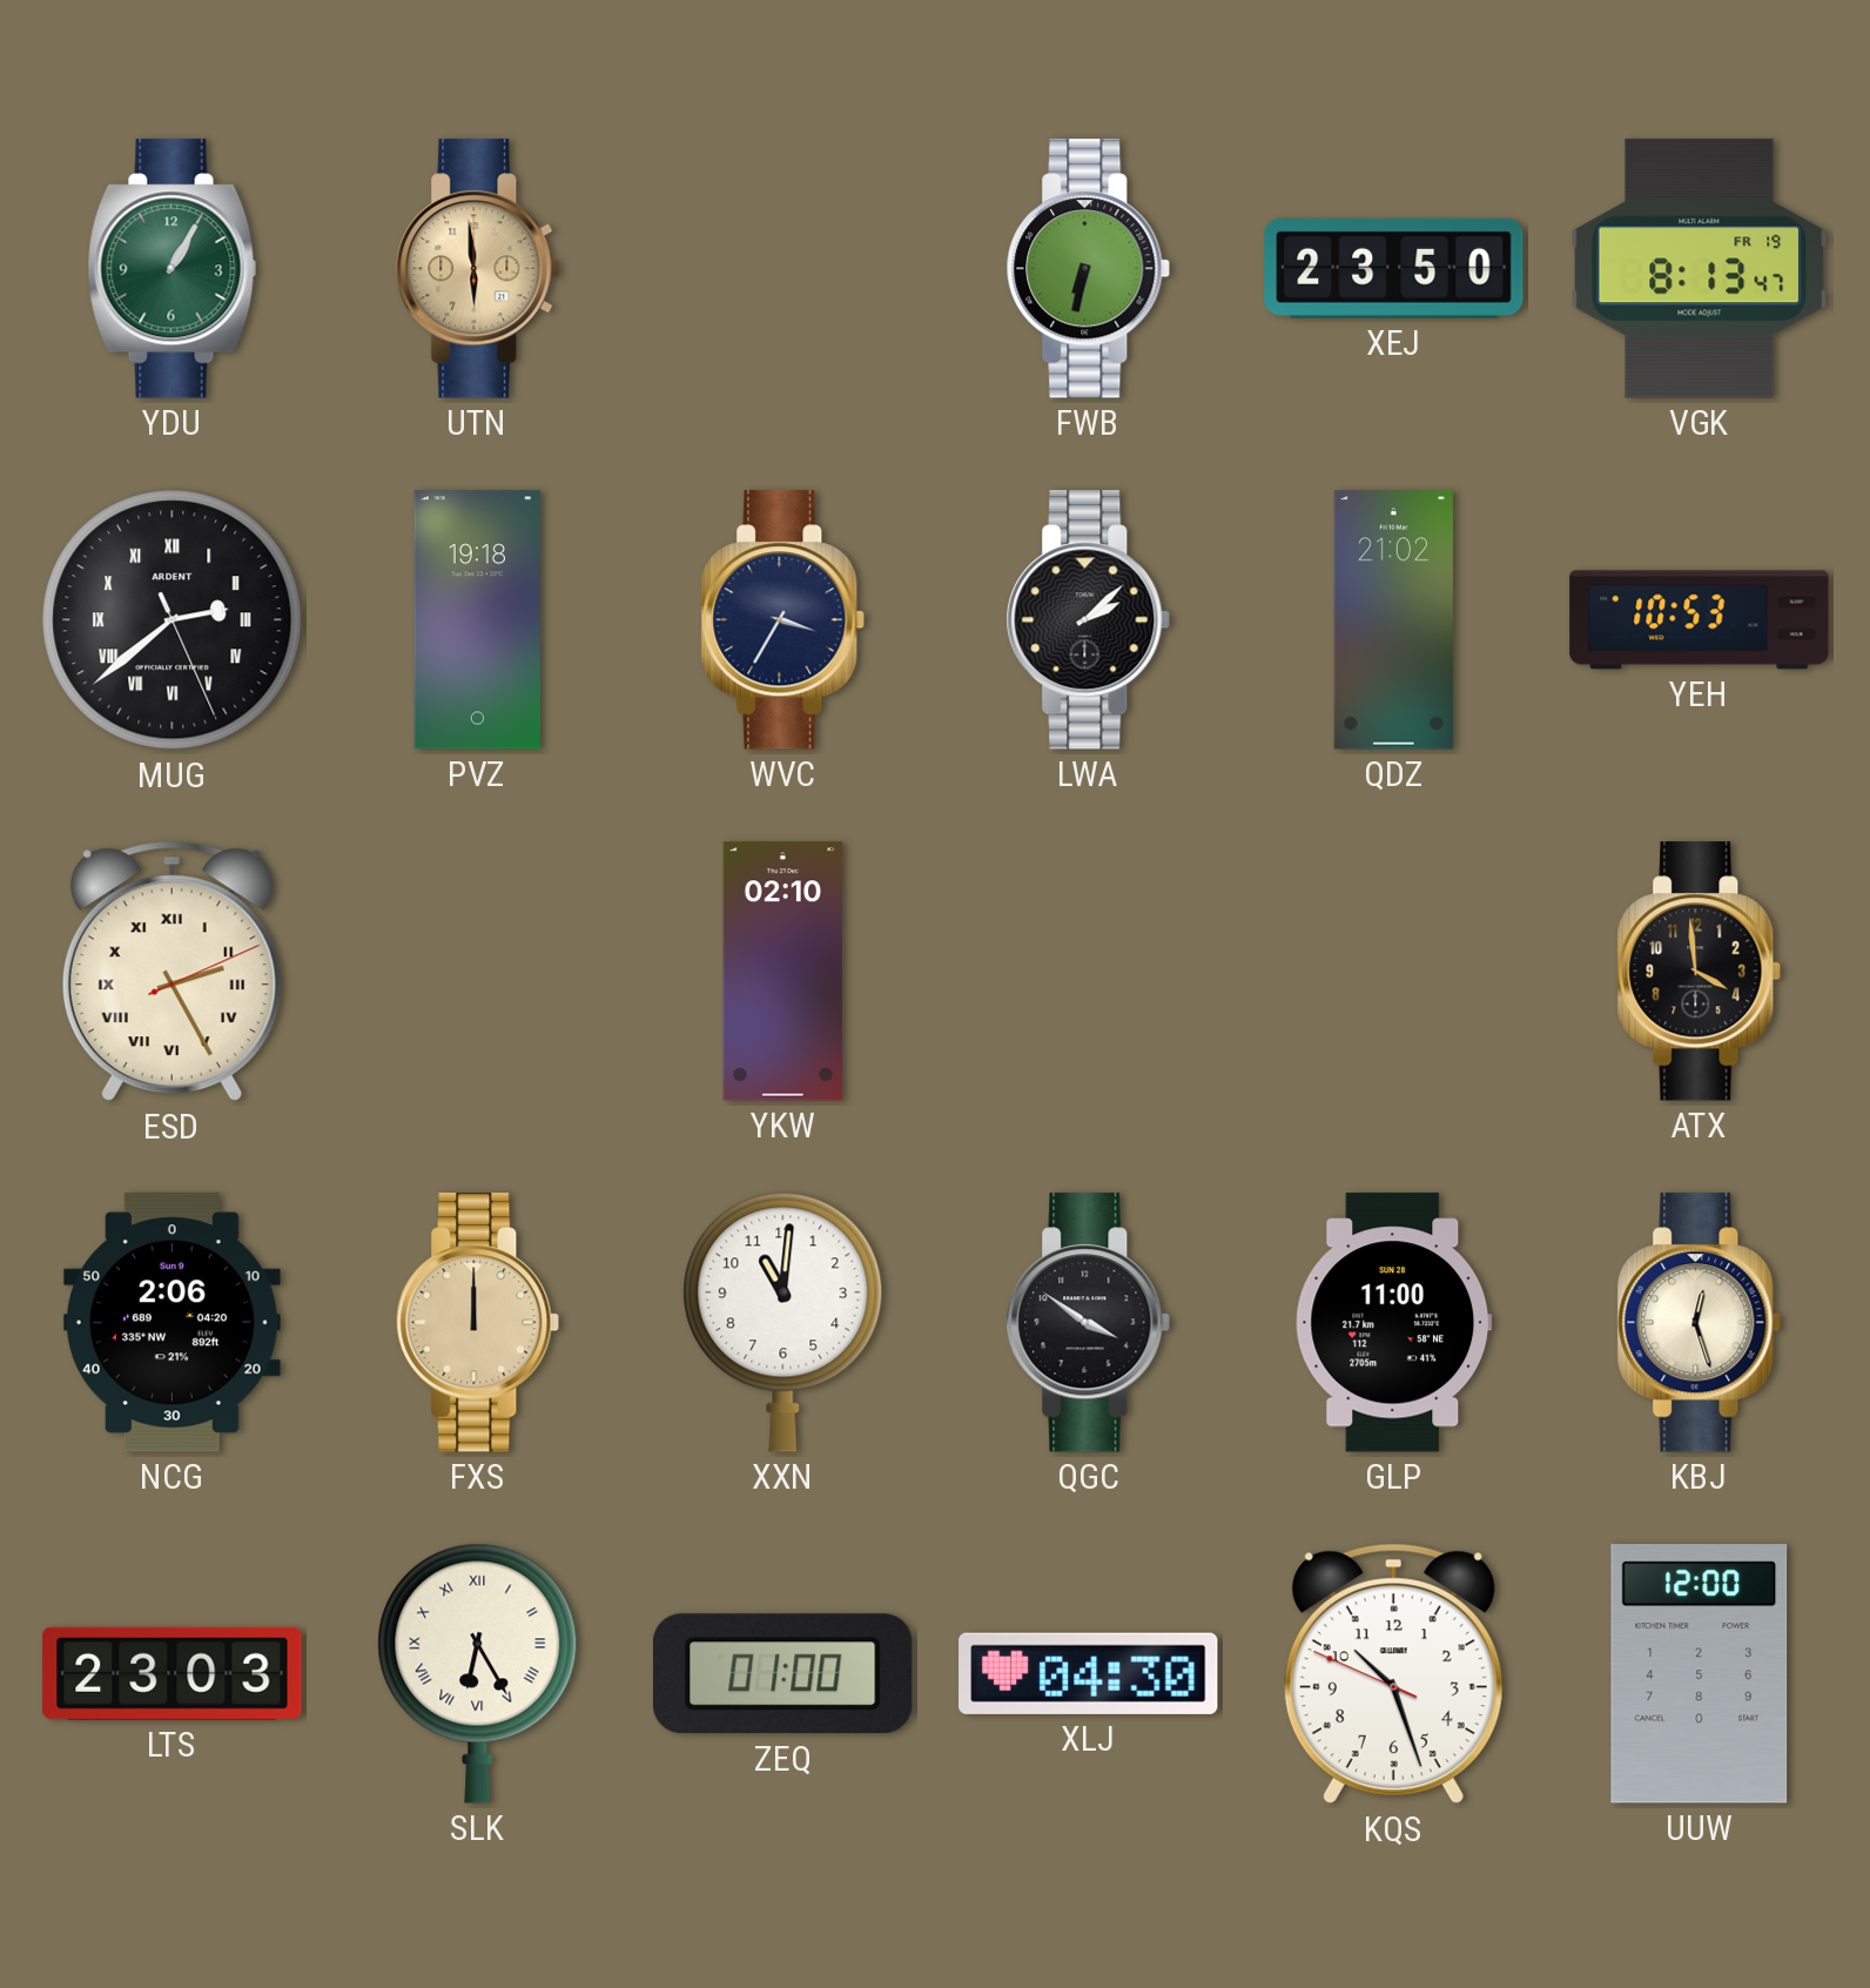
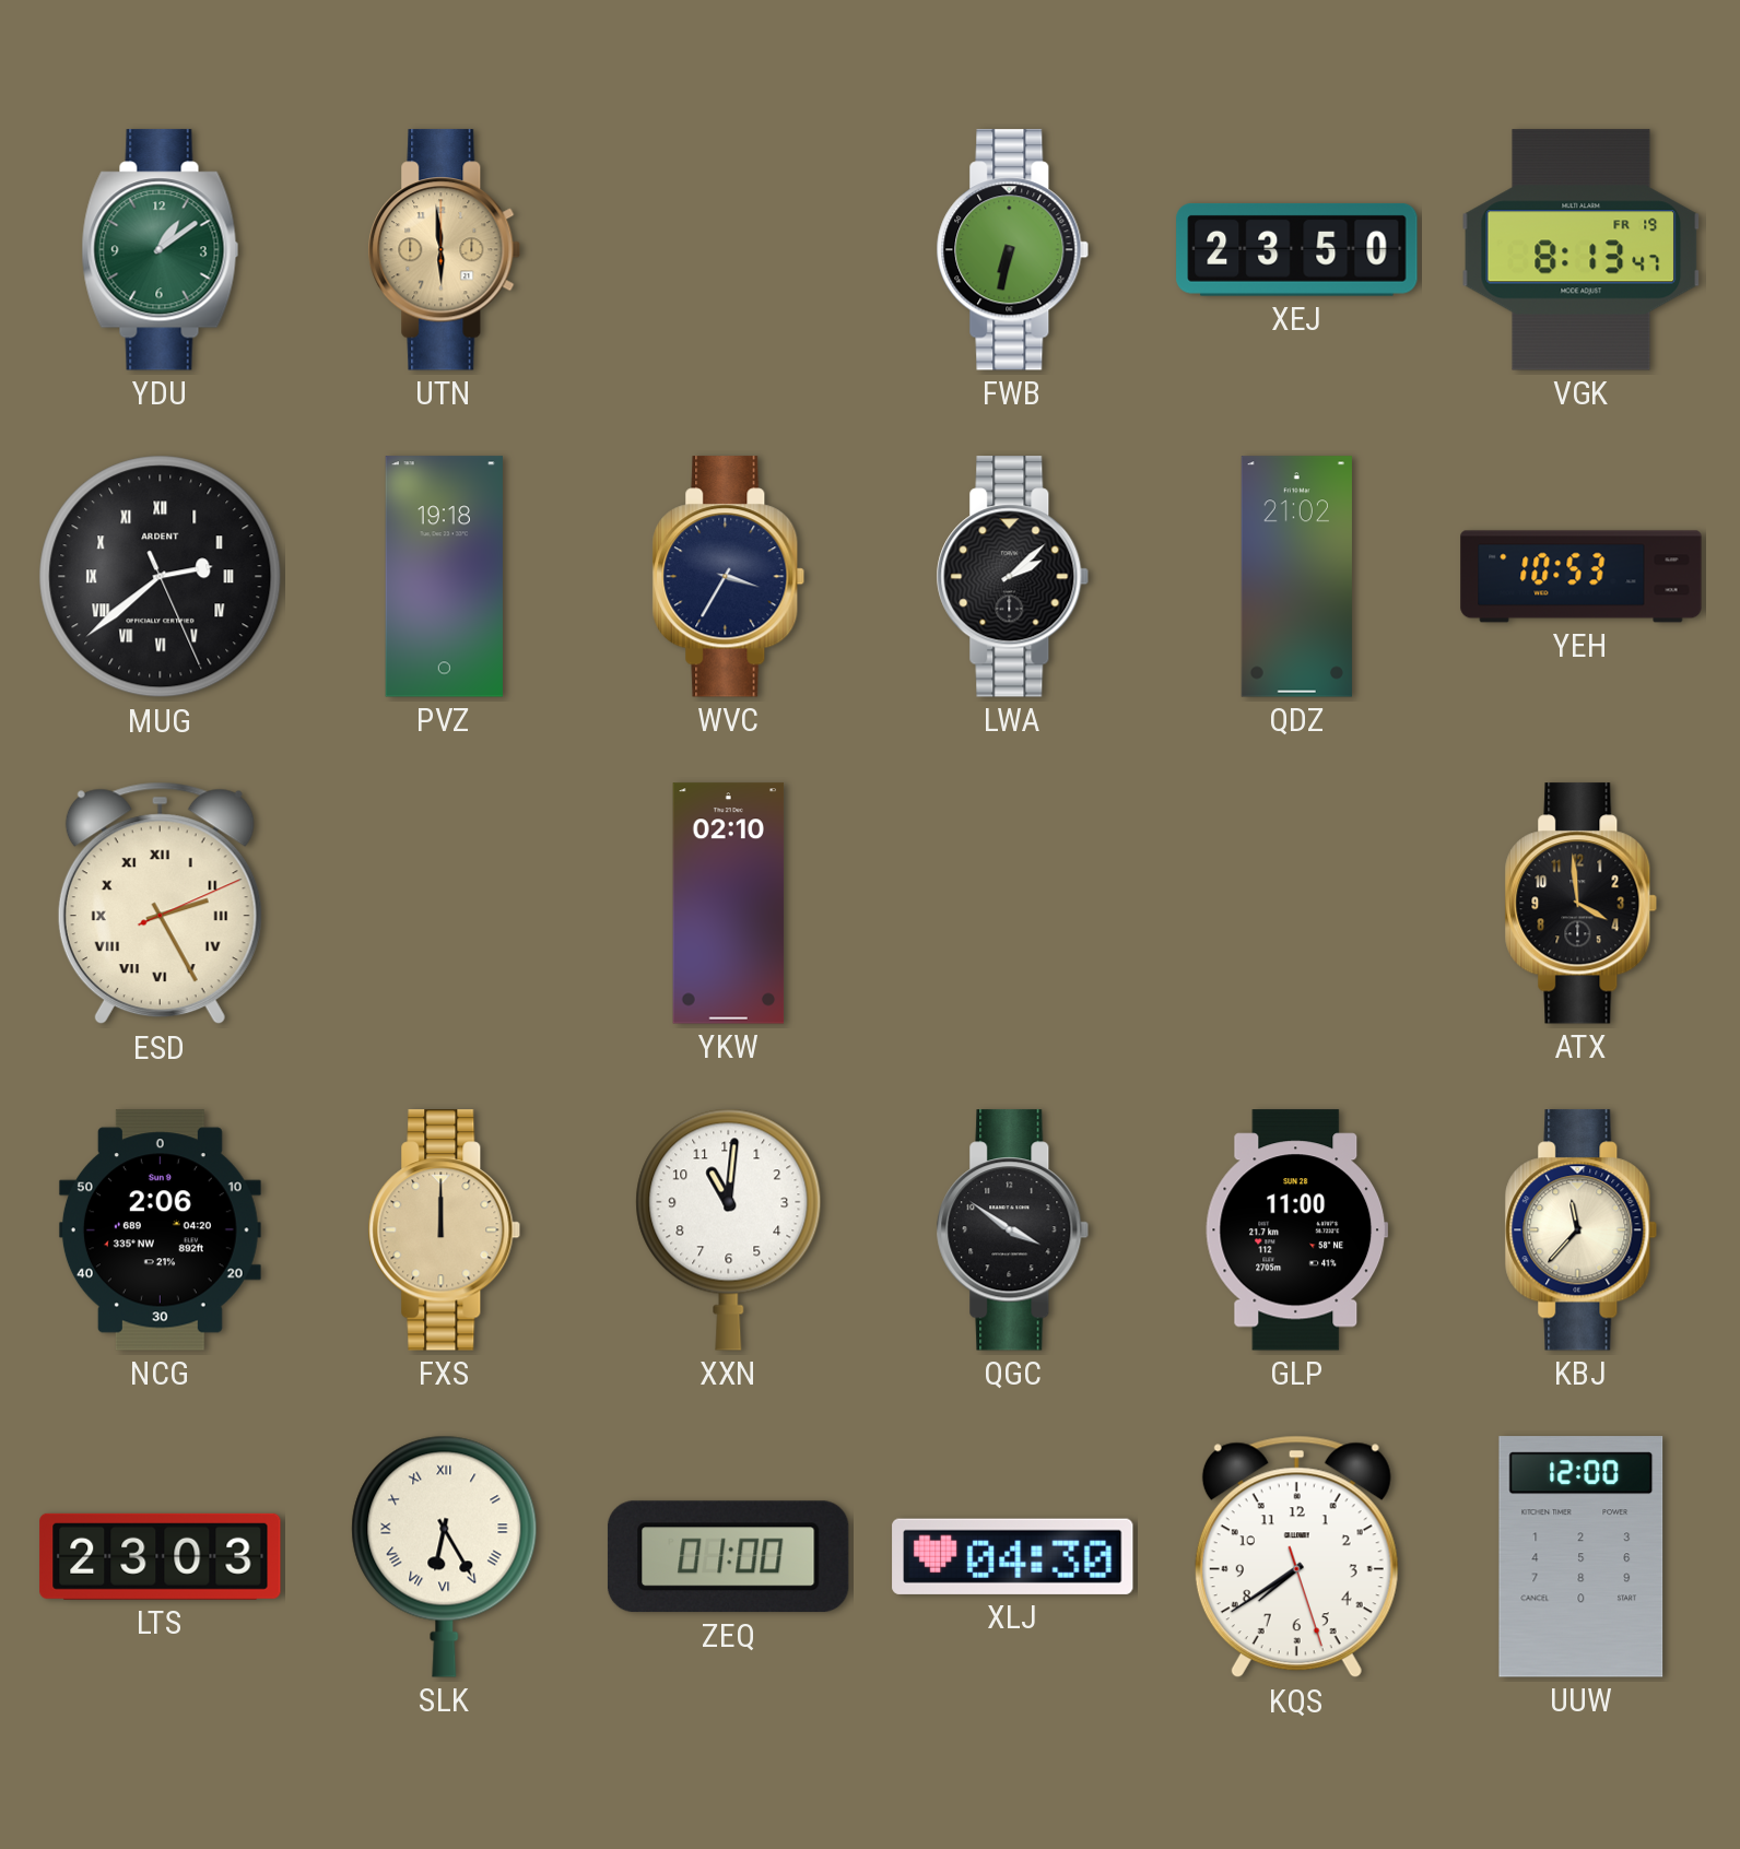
YDU: 1:05 -> 1:09
KBJ: 12:27 -> 11:37
KQS: 10:26 -> 7:39
